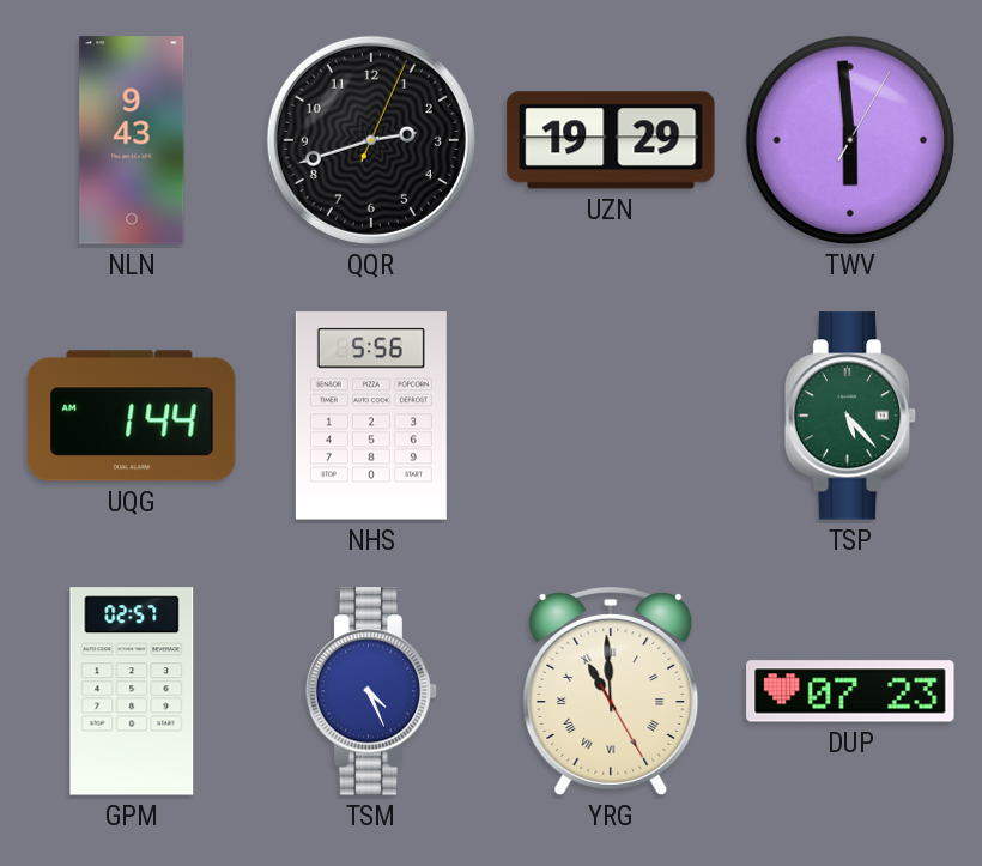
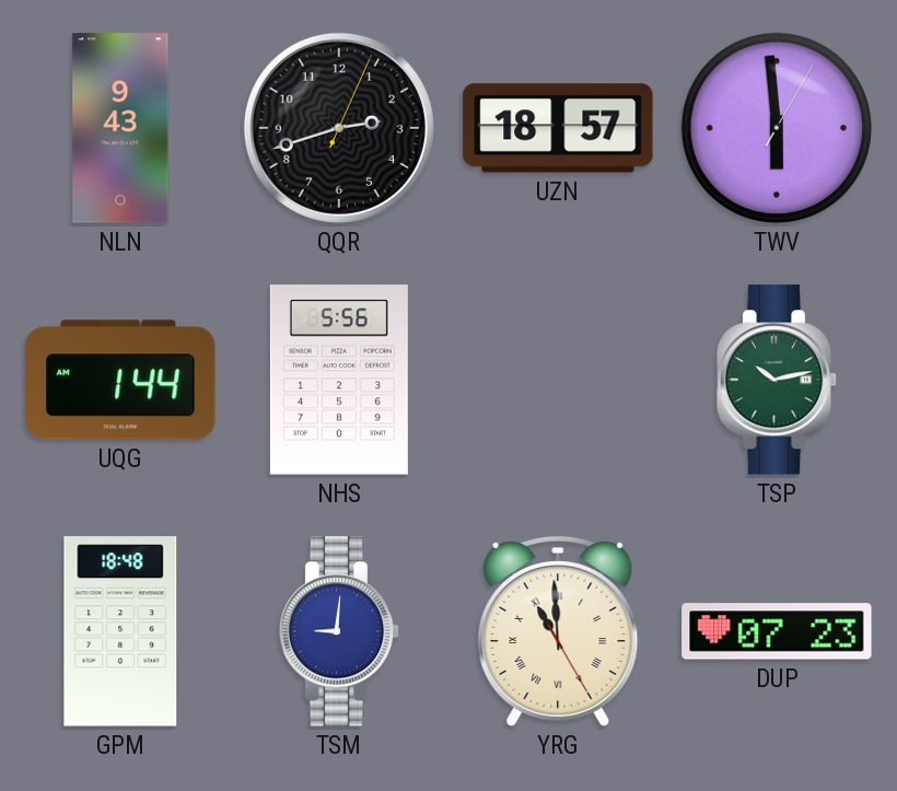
UZN: 19:29 -> 18:57
TSP: 5:23 -> 10:13
GPM: 02:57 -> 18:48
TSM: 4:26 -> 9:01
